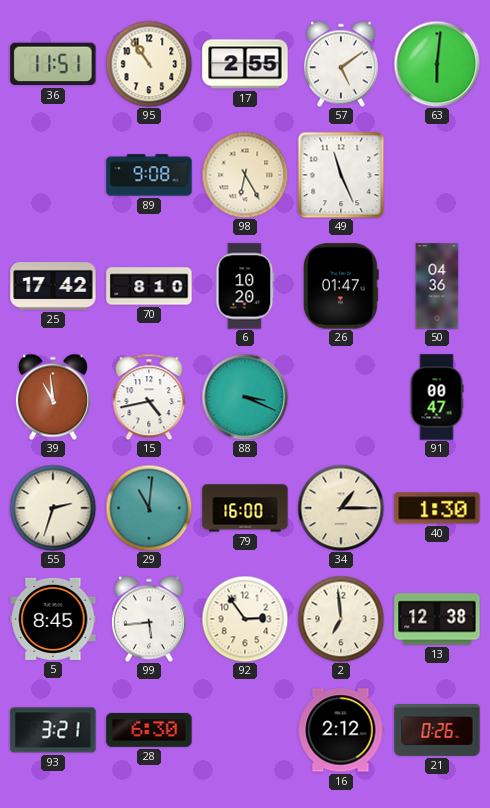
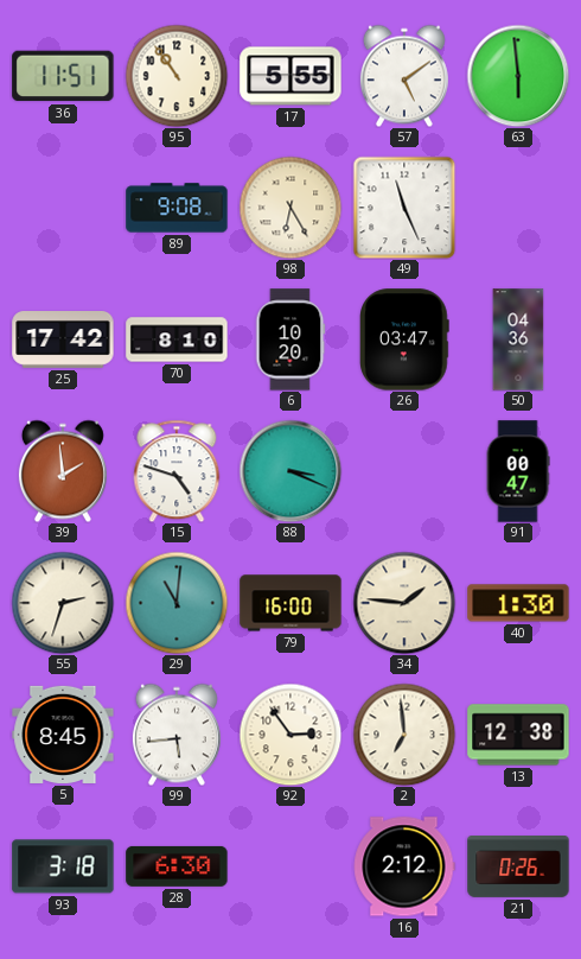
17: 2:55 -> 5:55
63: 6:01 -> 5:59
26: 01:47 -> 03:47
39: 10:59 -> 1:59
15: 4:43 -> 4:48
34: 1:15 -> 1:46
93: 3:21 -> 3:18
